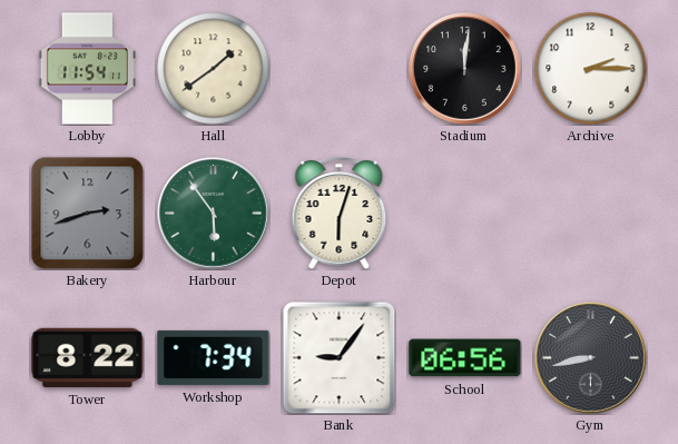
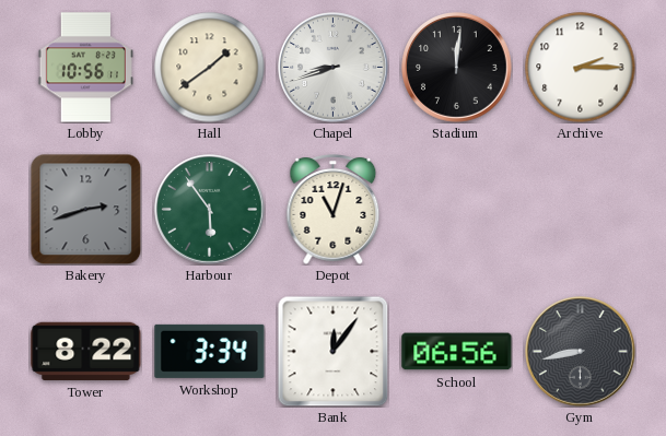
Lobby: 11:54 -> 10:56
Chapel: none -> 8:42
Depot: 6:03 -> 11:03
Workshop: 7:34 -> 3:34
Bank: 9:06 -> 12:06
